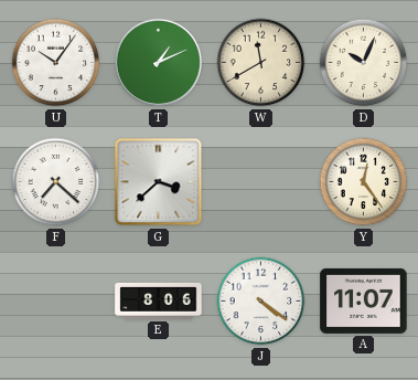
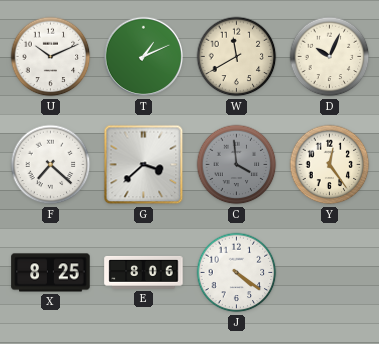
U: 10:06 -> 10:11
C: none -> 3:59
X: none -> 8:25
A: 11:07 -> none
